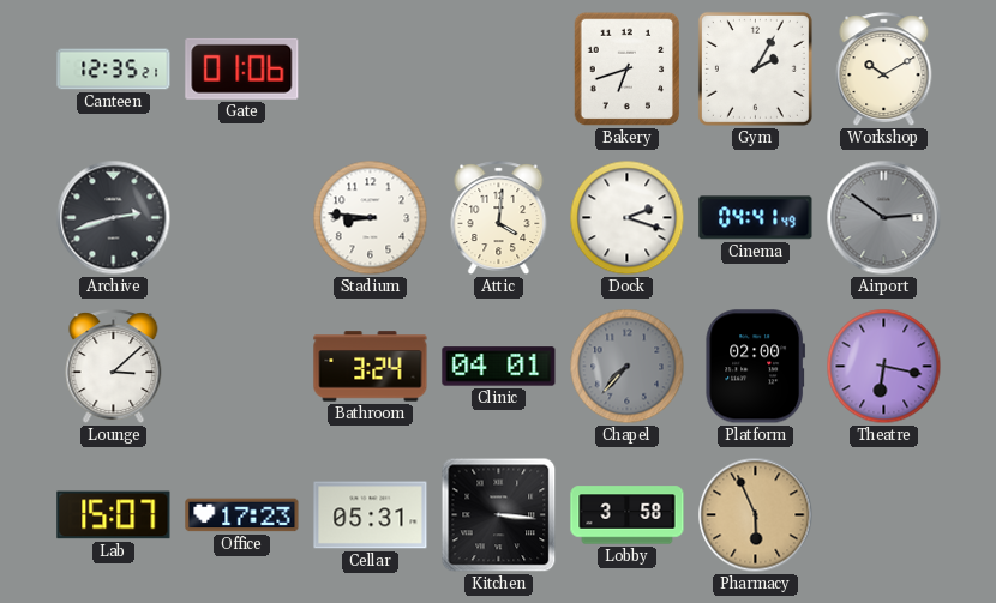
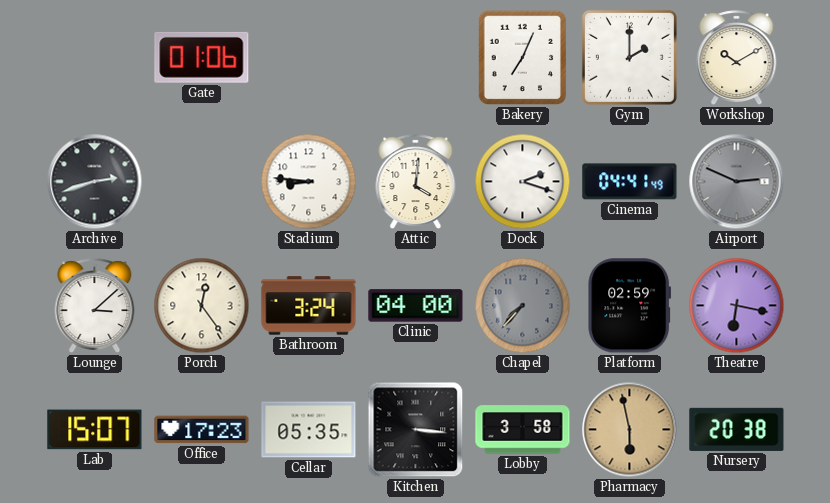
Canteen: 12:35 -> none
Bakery: 6:42 -> 7:04
Gym: 2:05 -> 2:00
Airport: 2:51 -> 2:49
Porch: none -> 12:24
Clinic: 04:01 -> 04:00
Platform: 02:00 -> 02:59
Cellar: 05:31 -> 05:35
Pharmacy: 5:56 -> 5:58
Nursery: none -> 20:38
